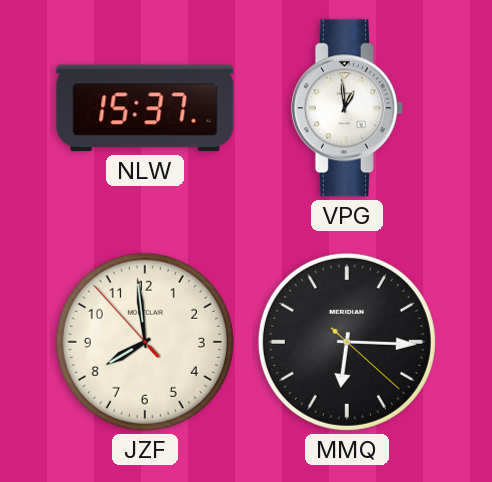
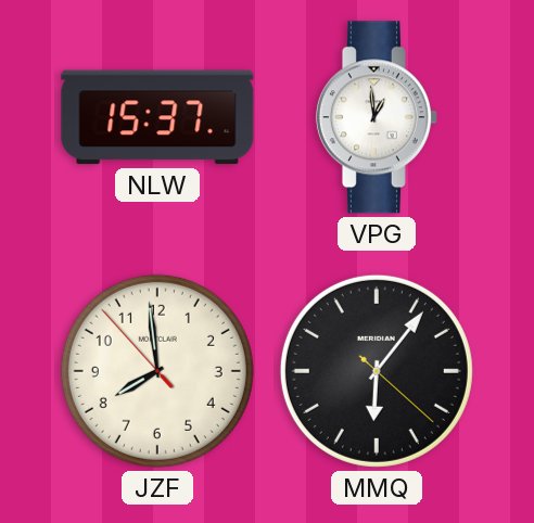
MMQ: 6:15 -> 6:06
